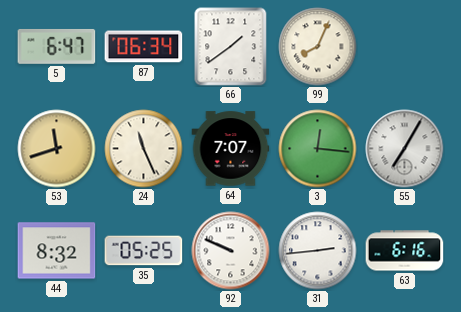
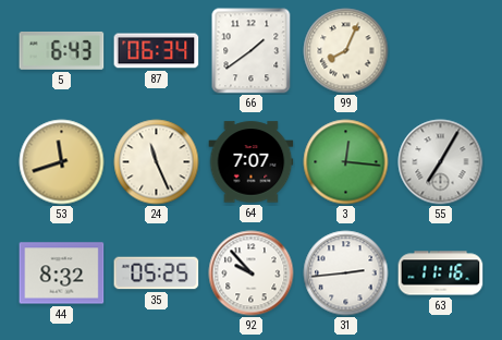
5: 6:47 -> 6:43
92: 9:49 -> 9:53
63: 6:16 -> 11:16
